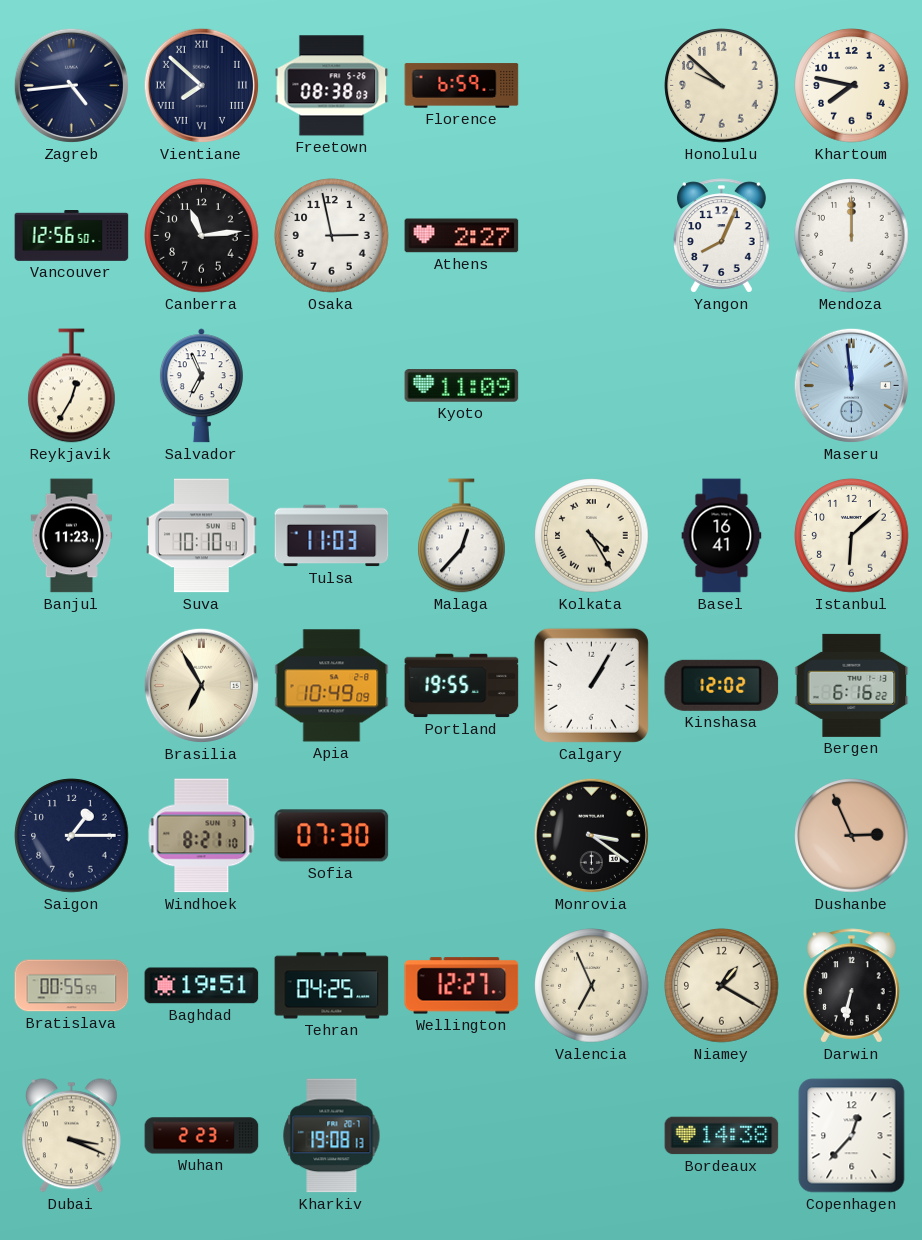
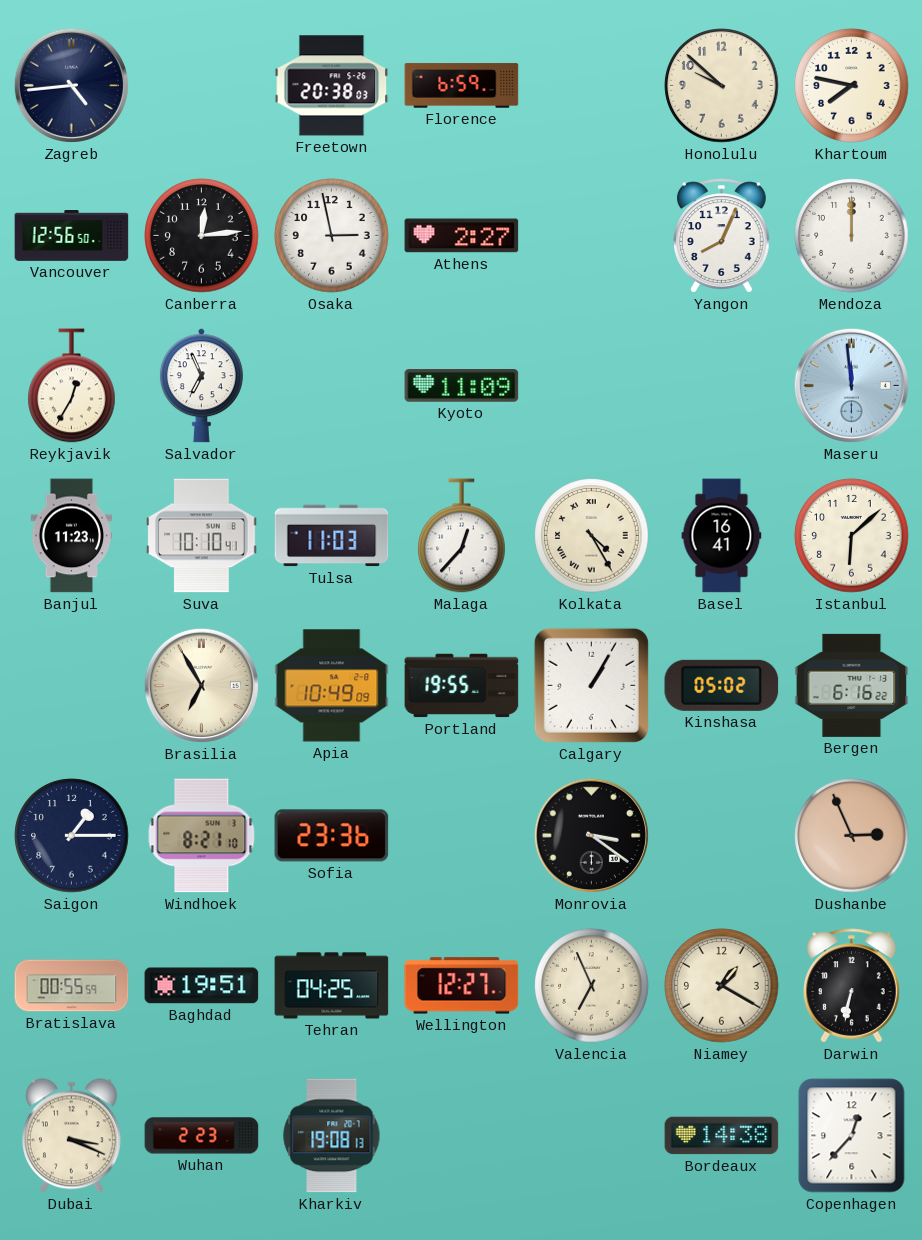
Vientiane: 7:52 -> none
Freetown: 08:38 -> 20:38
Canberra: 11:14 -> 12:14
Kinshasa: 12:02 -> 05:02
Sofia: 07:30 -> 23:36
